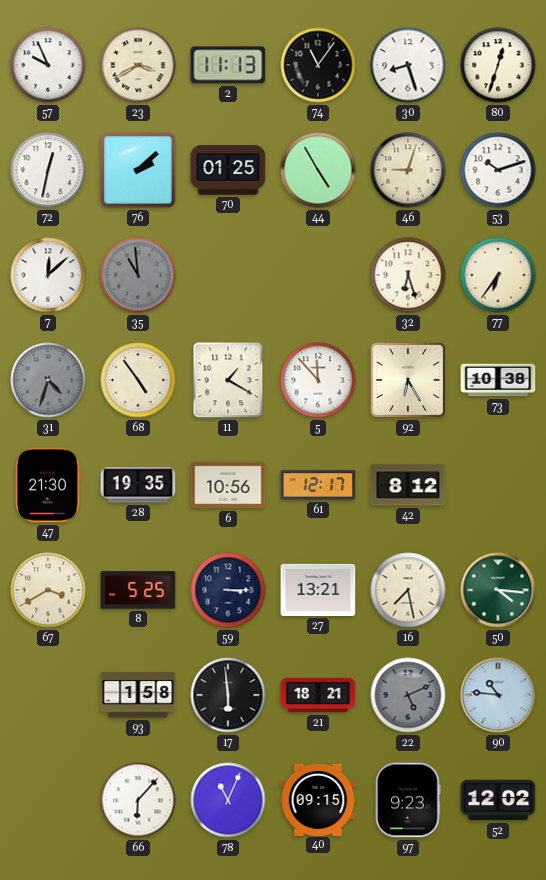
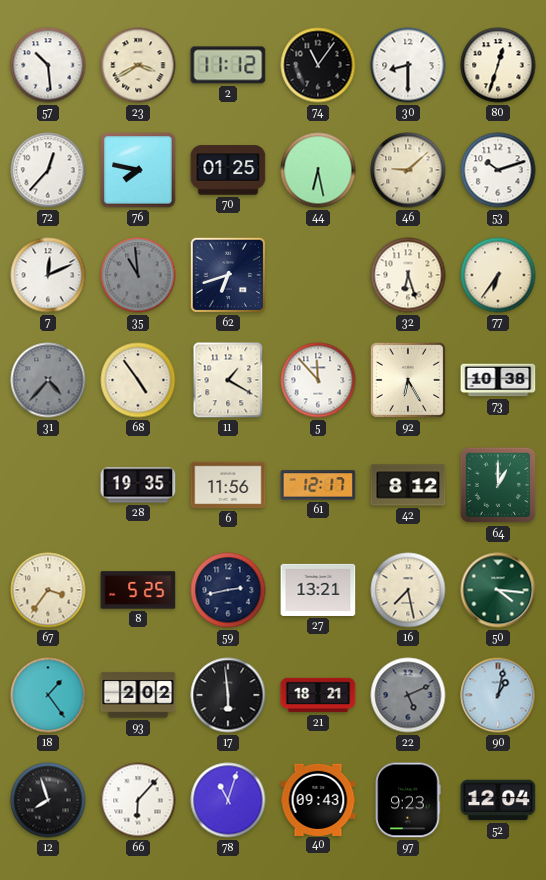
57: 9:56 -> 10:29
2: 11:13 -> 11:12
30: 8:27 -> 8:30
72: 12:32 -> 12:37
76: 2:08 -> 7:47
44: 4:55 -> 6:28
46: 9:03 -> 9:08
7: 12:08 -> 12:11
62: none -> 6:42
31: 4:33 -> 4:37
47: 21:30 -> none
6: 10:56 -> 11:56
64: none -> 1:00
67: 3:40 -> 3:36
59: 3:15 -> 2:43
18: none -> 1:24
93: 1:58 -> 2:02
90: 10:46 -> 1:02
12: none -> 7:57
78: 11:04 -> 11:03
40: 09:15 -> 09:43
52: 12:02 -> 12:04
